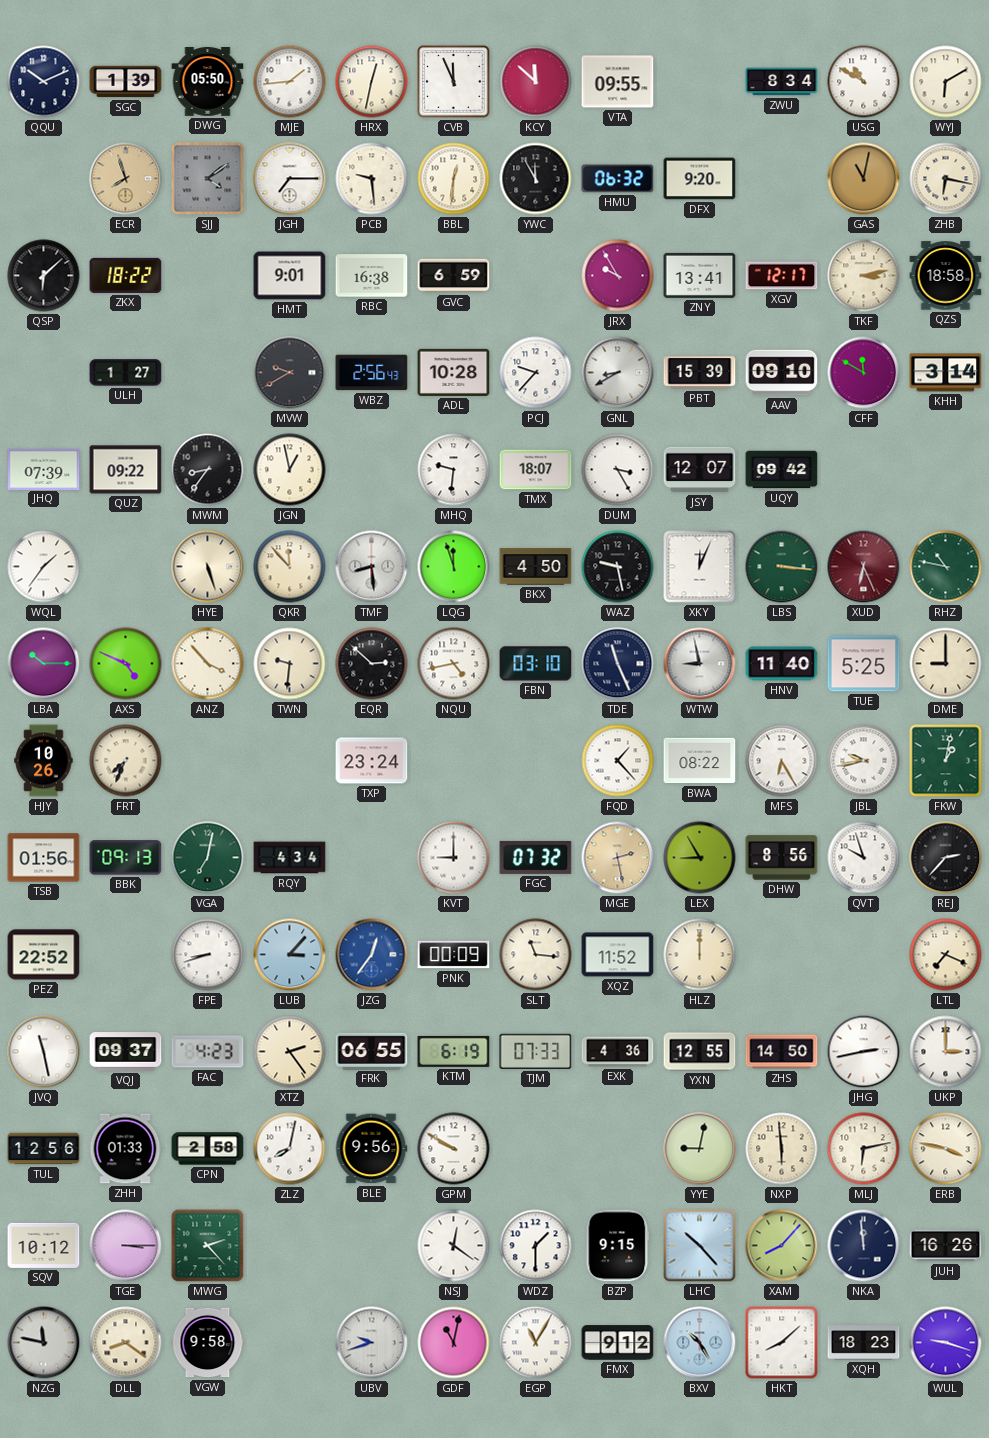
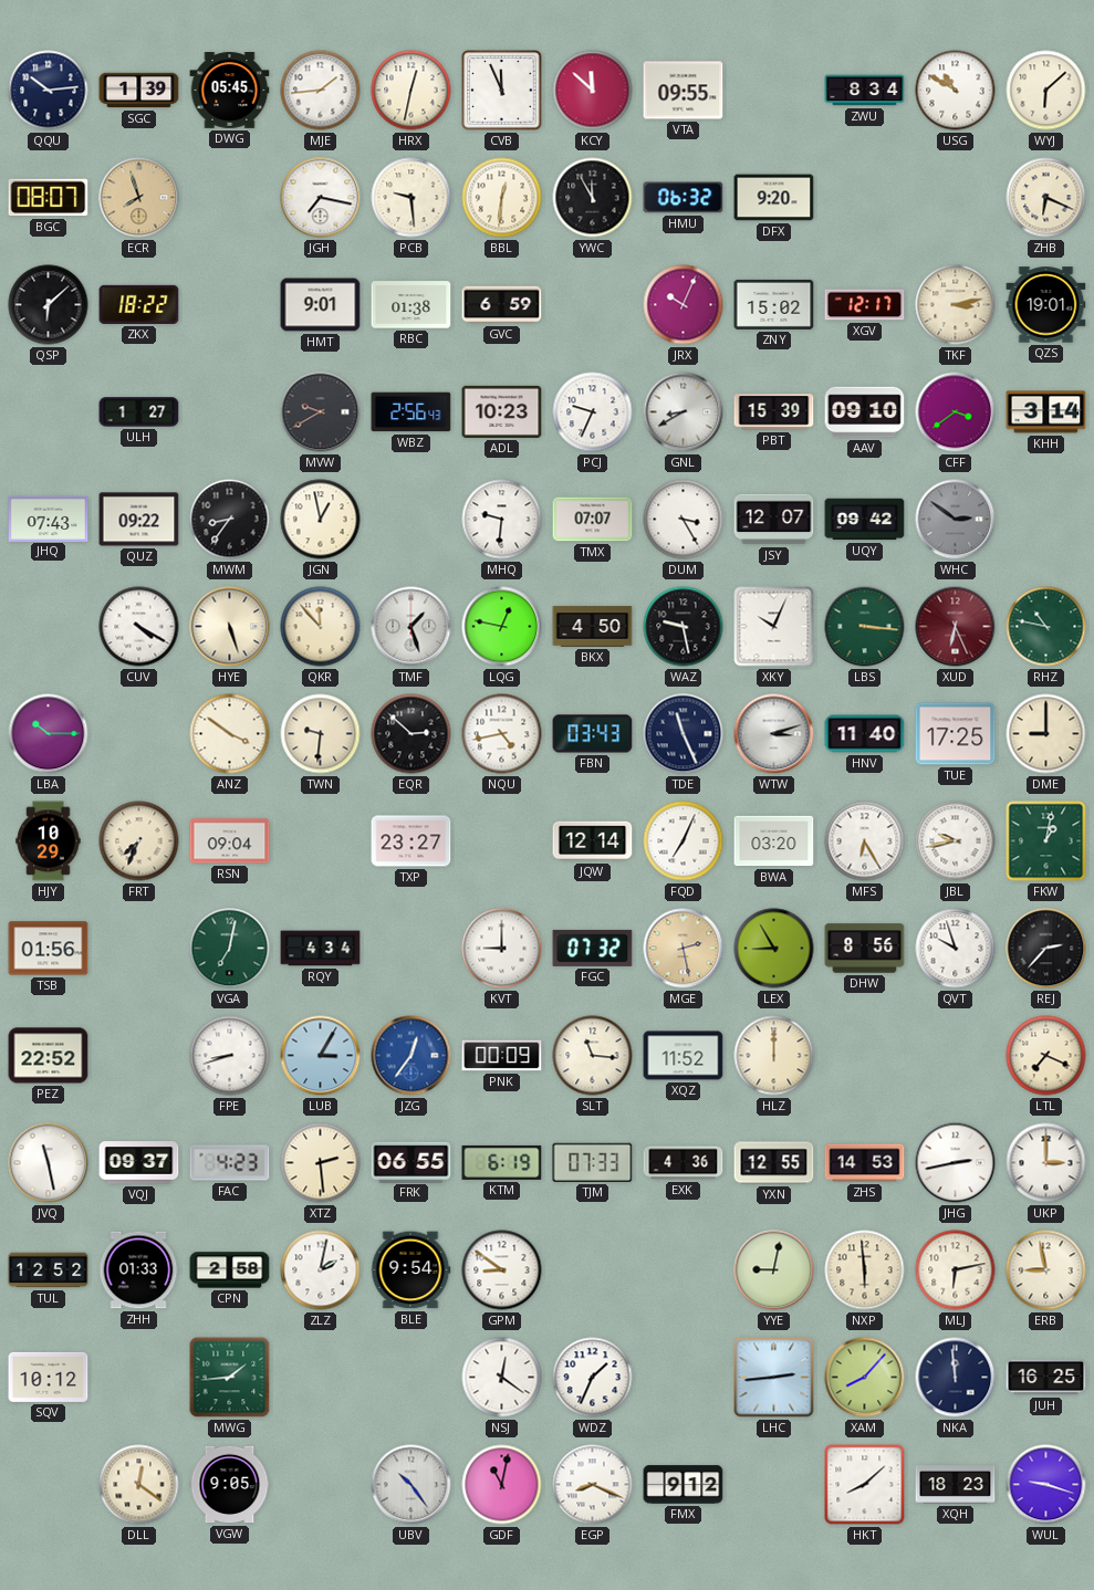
QQU: 10:11 -> 10:14
DWG: 05:50 -> 05:45
WYJ: 6:10 -> 6:08
BGC: none -> 08:07
SJJ: 4:09 -> none
JGH: 7:15 -> 7:17
GAS: 11:02 -> none
ZHB: 6:17 -> 6:19
RBC: 16:38 -> 01:38
JRX: 9:55 -> 10:04
ZNY: 13:41 -> 15:02
QZS: 18:58 -> 19:01
ADL: 10:28 -> 10:23
PCJ: 9:37 -> 9:34
CFF: 11:50 -> 3:39
JHQ: 07:39 -> 07:43
TMX: 18:07 -> 07:07
WHC: none -> 2:51
WQL: 1:36 -> none
CUV: none -> 4:20
TMF: 8:29 -> 1:27
LQG: 11:57 -> 12:47
XKY: 12:04 -> 10:04
AXS: 4:49 -> none
ANZ: 3:53 -> 3:51
FBN: 03:10 -> 03:43
WTW: 8:58 -> 3:12
TUE: 5:25 -> 17:25
HJY: 10:26 -> 10:29
RSN: none -> 09:04
TXP: 23:24 -> 23:27
JQW: none -> 12:14
FQD: 1:23 -> 7:04
BWA: 08:22 -> 03:20
BBK: 09:13 -> none
LUB: 3:07 -> 3:05
XTZ: 2:24 -> 2:29
ZHS: 14:50 -> 14:53
TUL: 12:56 -> 12:52
ZLZ: 8:02 -> 2:02
BLE: 9:56 -> 9:54
GPM: 9:50 -> 8:51
ERB: 3:47 -> 8:58
TGE: 3:15 -> none
MWG: 2:23 -> 1:44
WDZ: 1:30 -> 1:34
BZP: 9:15 -> none
LHC: 10:23 -> 2:44
JUH: 16:26 -> 16:25
NZG: 11:47 -> none
DLL: 8:21 -> 12:21
VGW: 9:58 -> 9:05
UBV: 9:42 -> 10:24
EGP: 11:05 -> 8:19
BXV: 10:25 -> none
